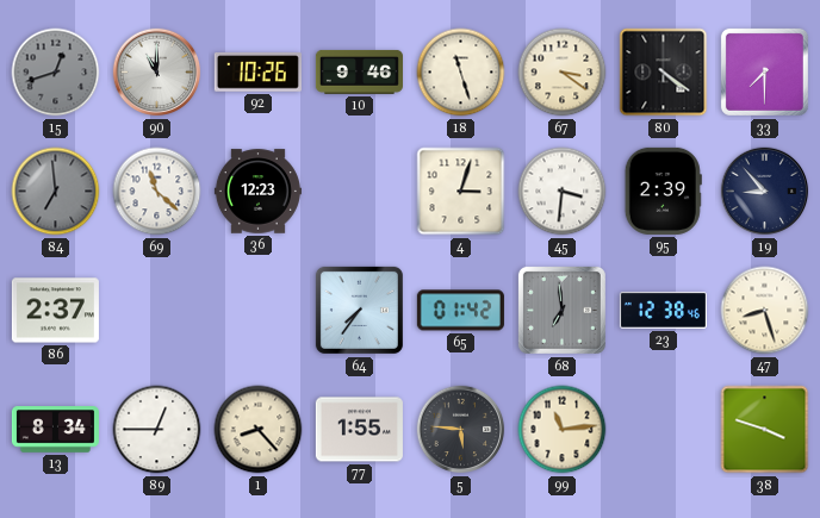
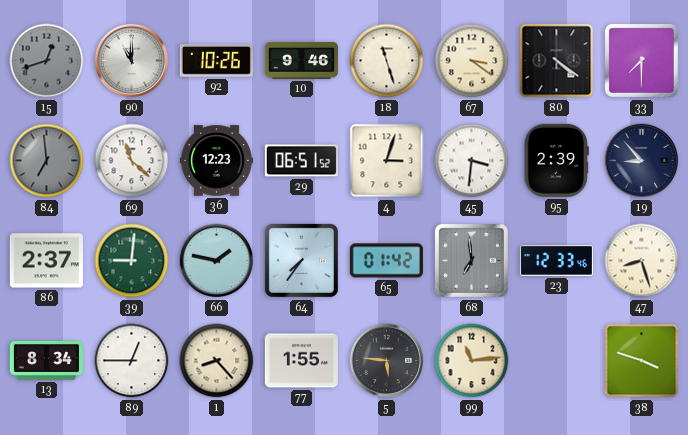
29: none -> 06:51
39: none -> 9:01
66: none -> 1:47
23: 12:38 -> 12:33
